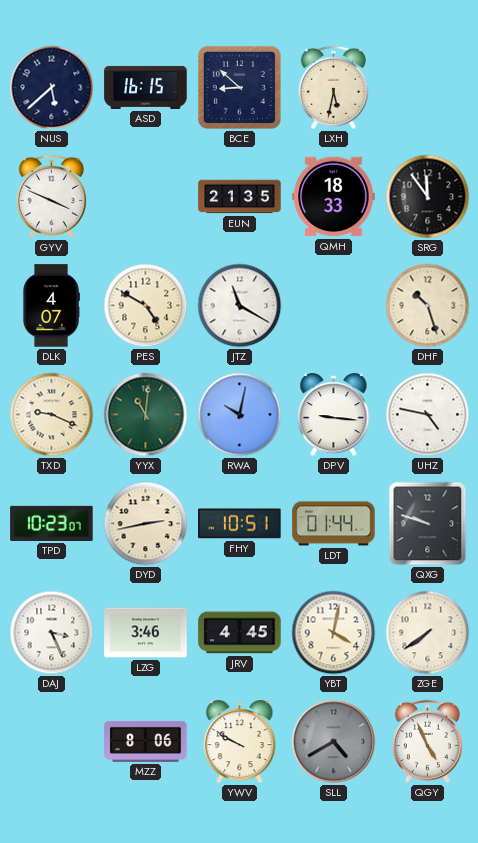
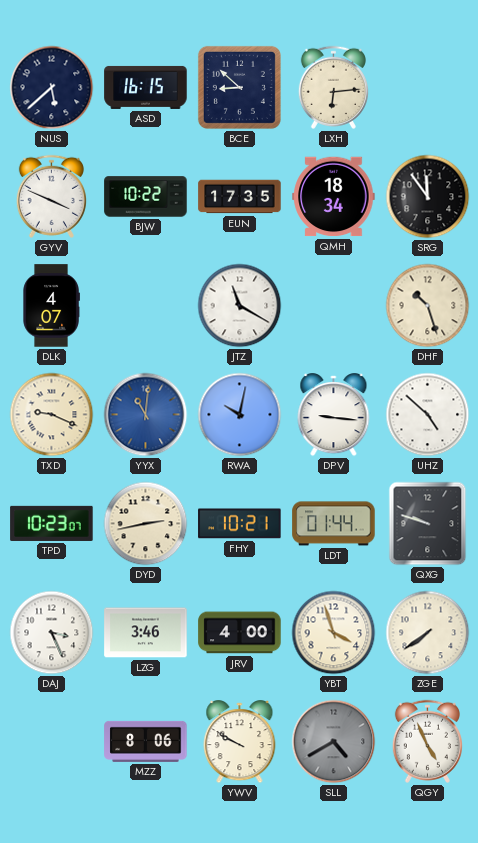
LXH: 5:32 -> 6:14
BJW: none -> 10:22
EUN: 21:35 -> 17:35
QMH: 18:33 -> 18:34
PES: 4:50 -> none
YYX dial: green -> blue
UHZ: 4:47 -> 4:52
FHY: 10:51 -> 10:21
JRV: 4:45 -> 4:00
YBT: 4:02 -> 3:57
